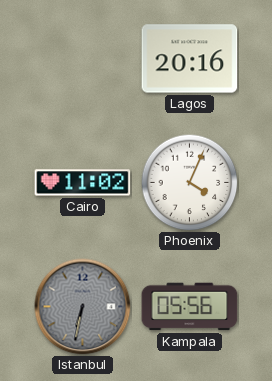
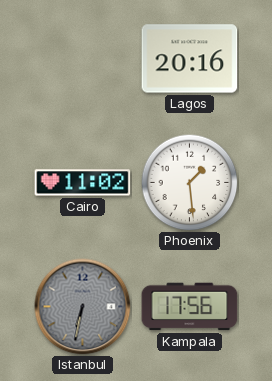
Phoenix: 4:04 -> 1:29
Kampala: 05:56 -> 17:56
